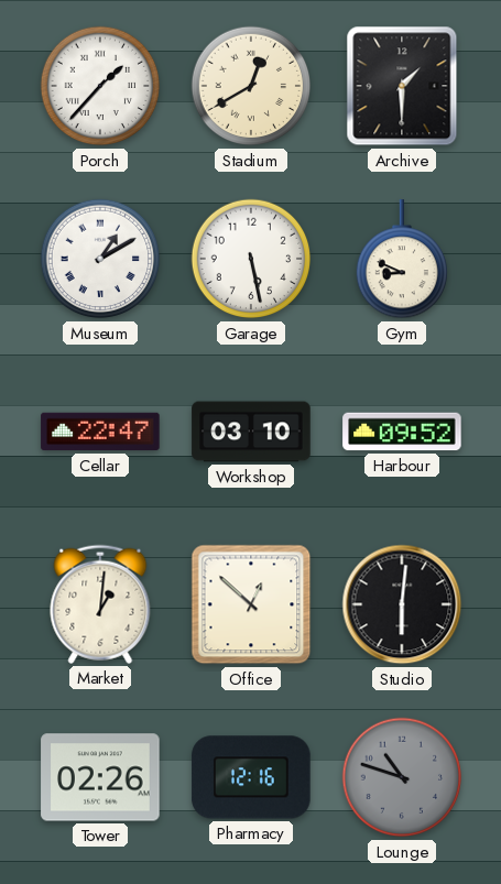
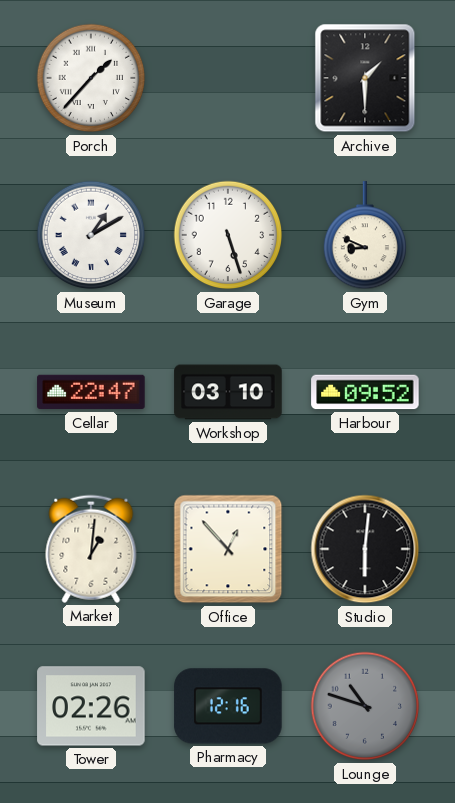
Stadium: 12:40 -> none
Garage: 5:28 -> 5:27
Office: 12:52 -> 12:53
